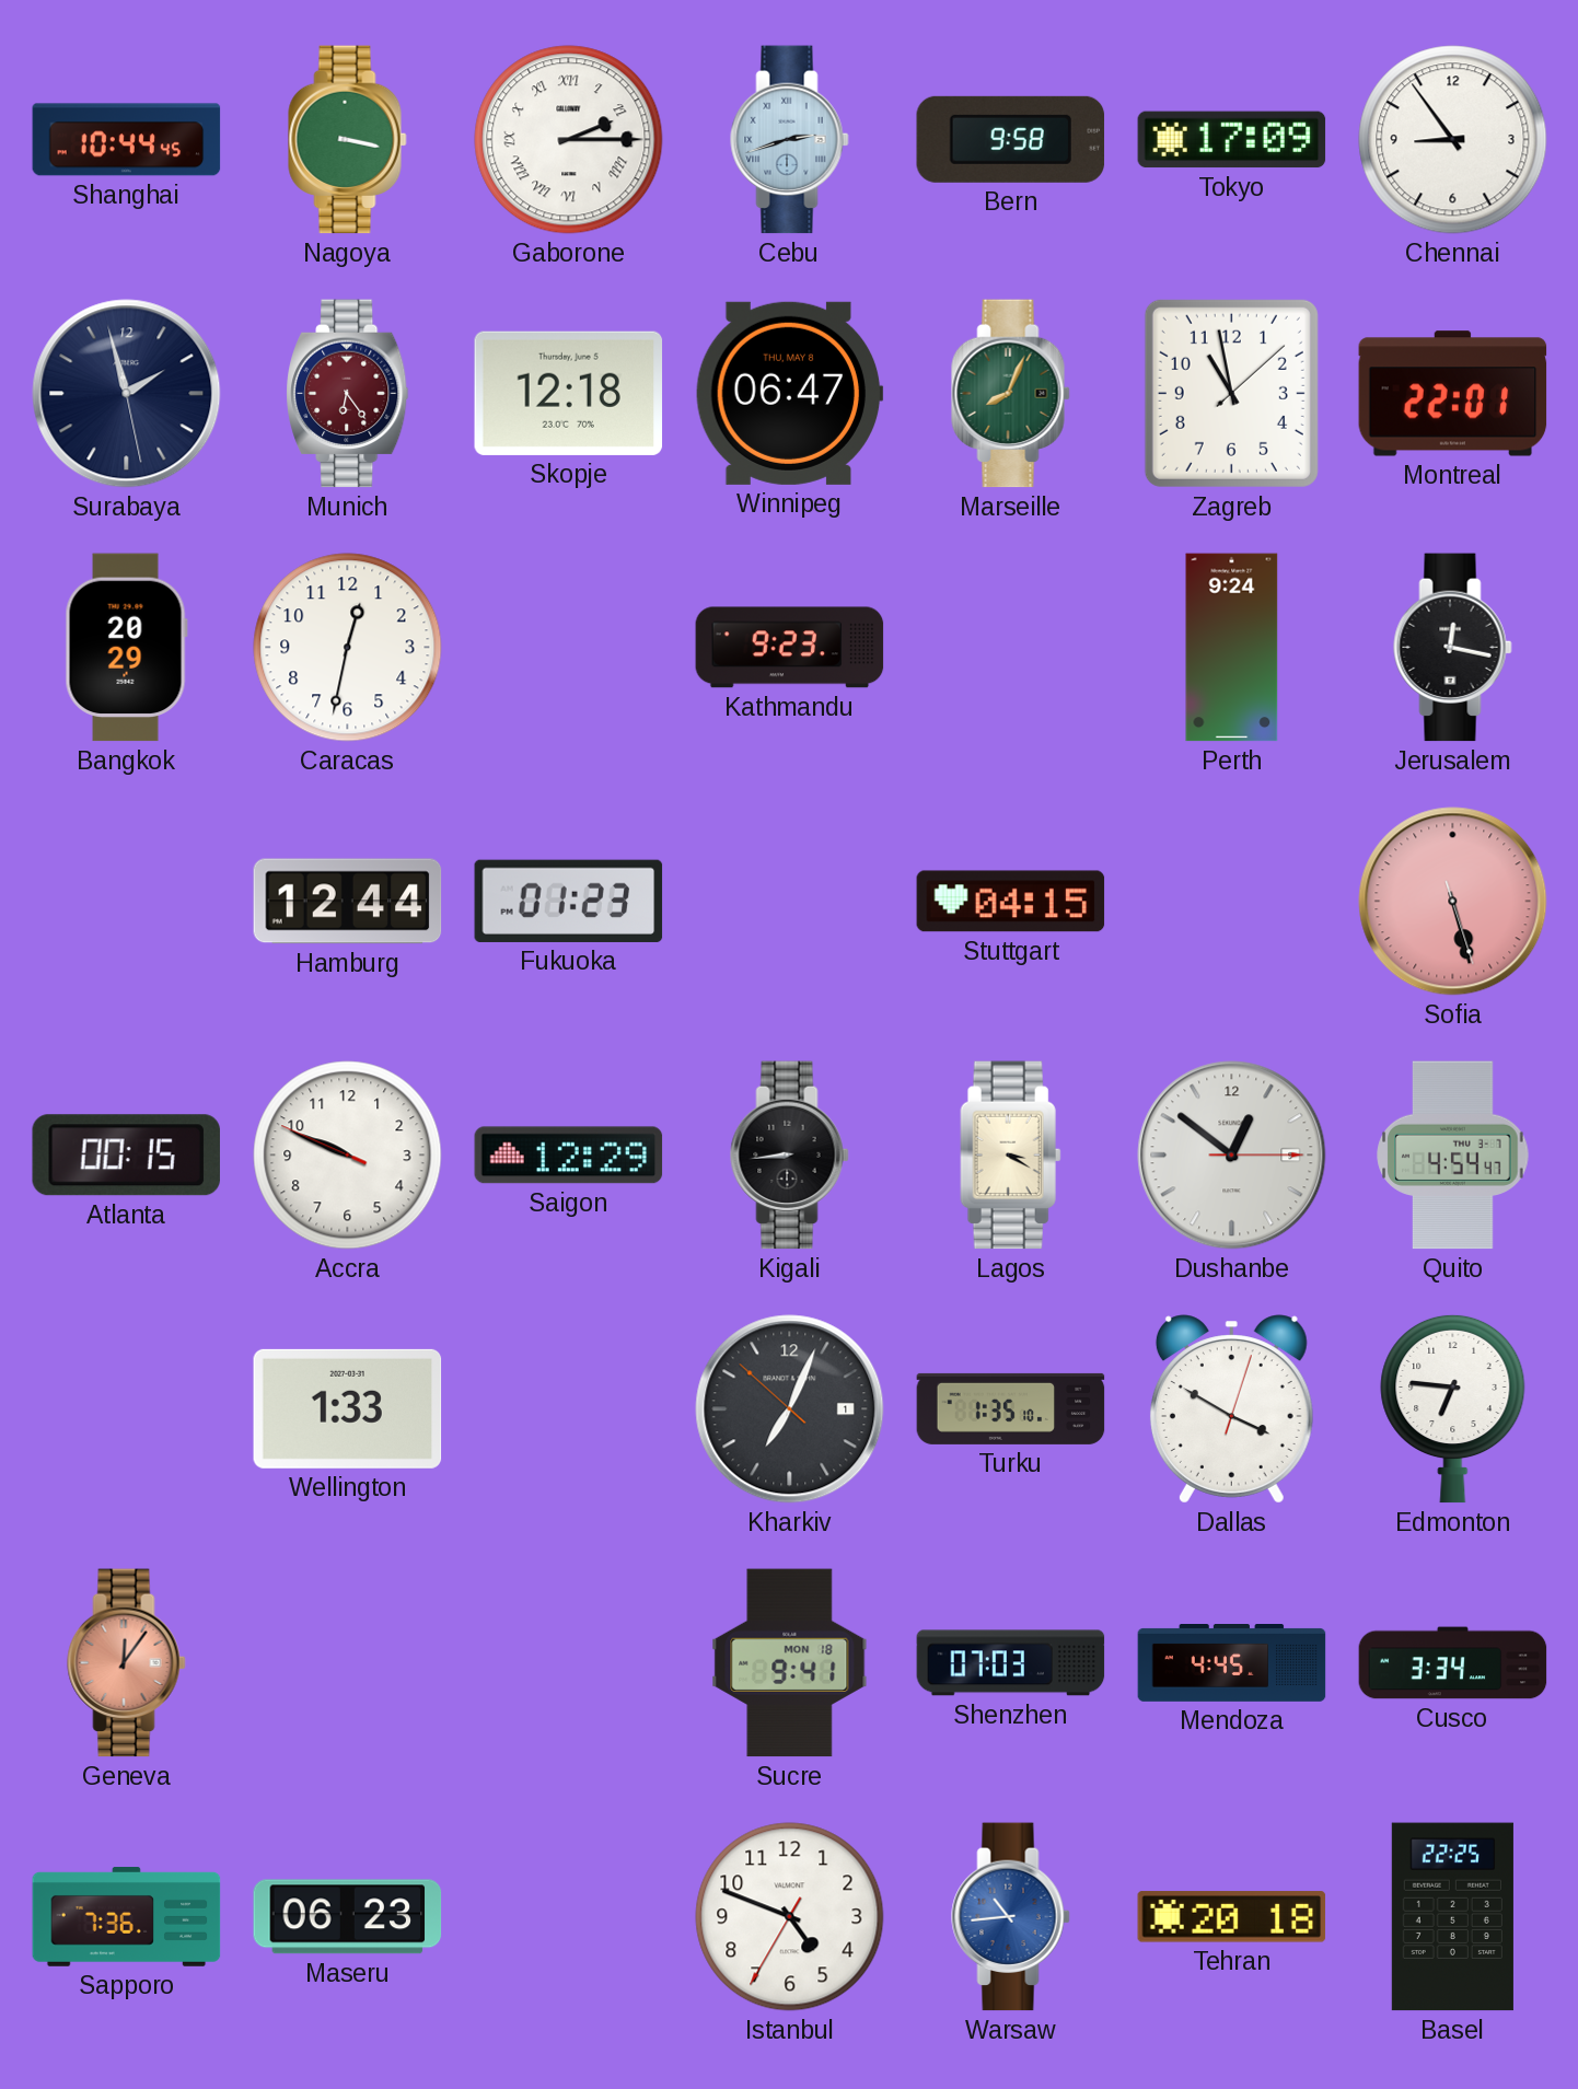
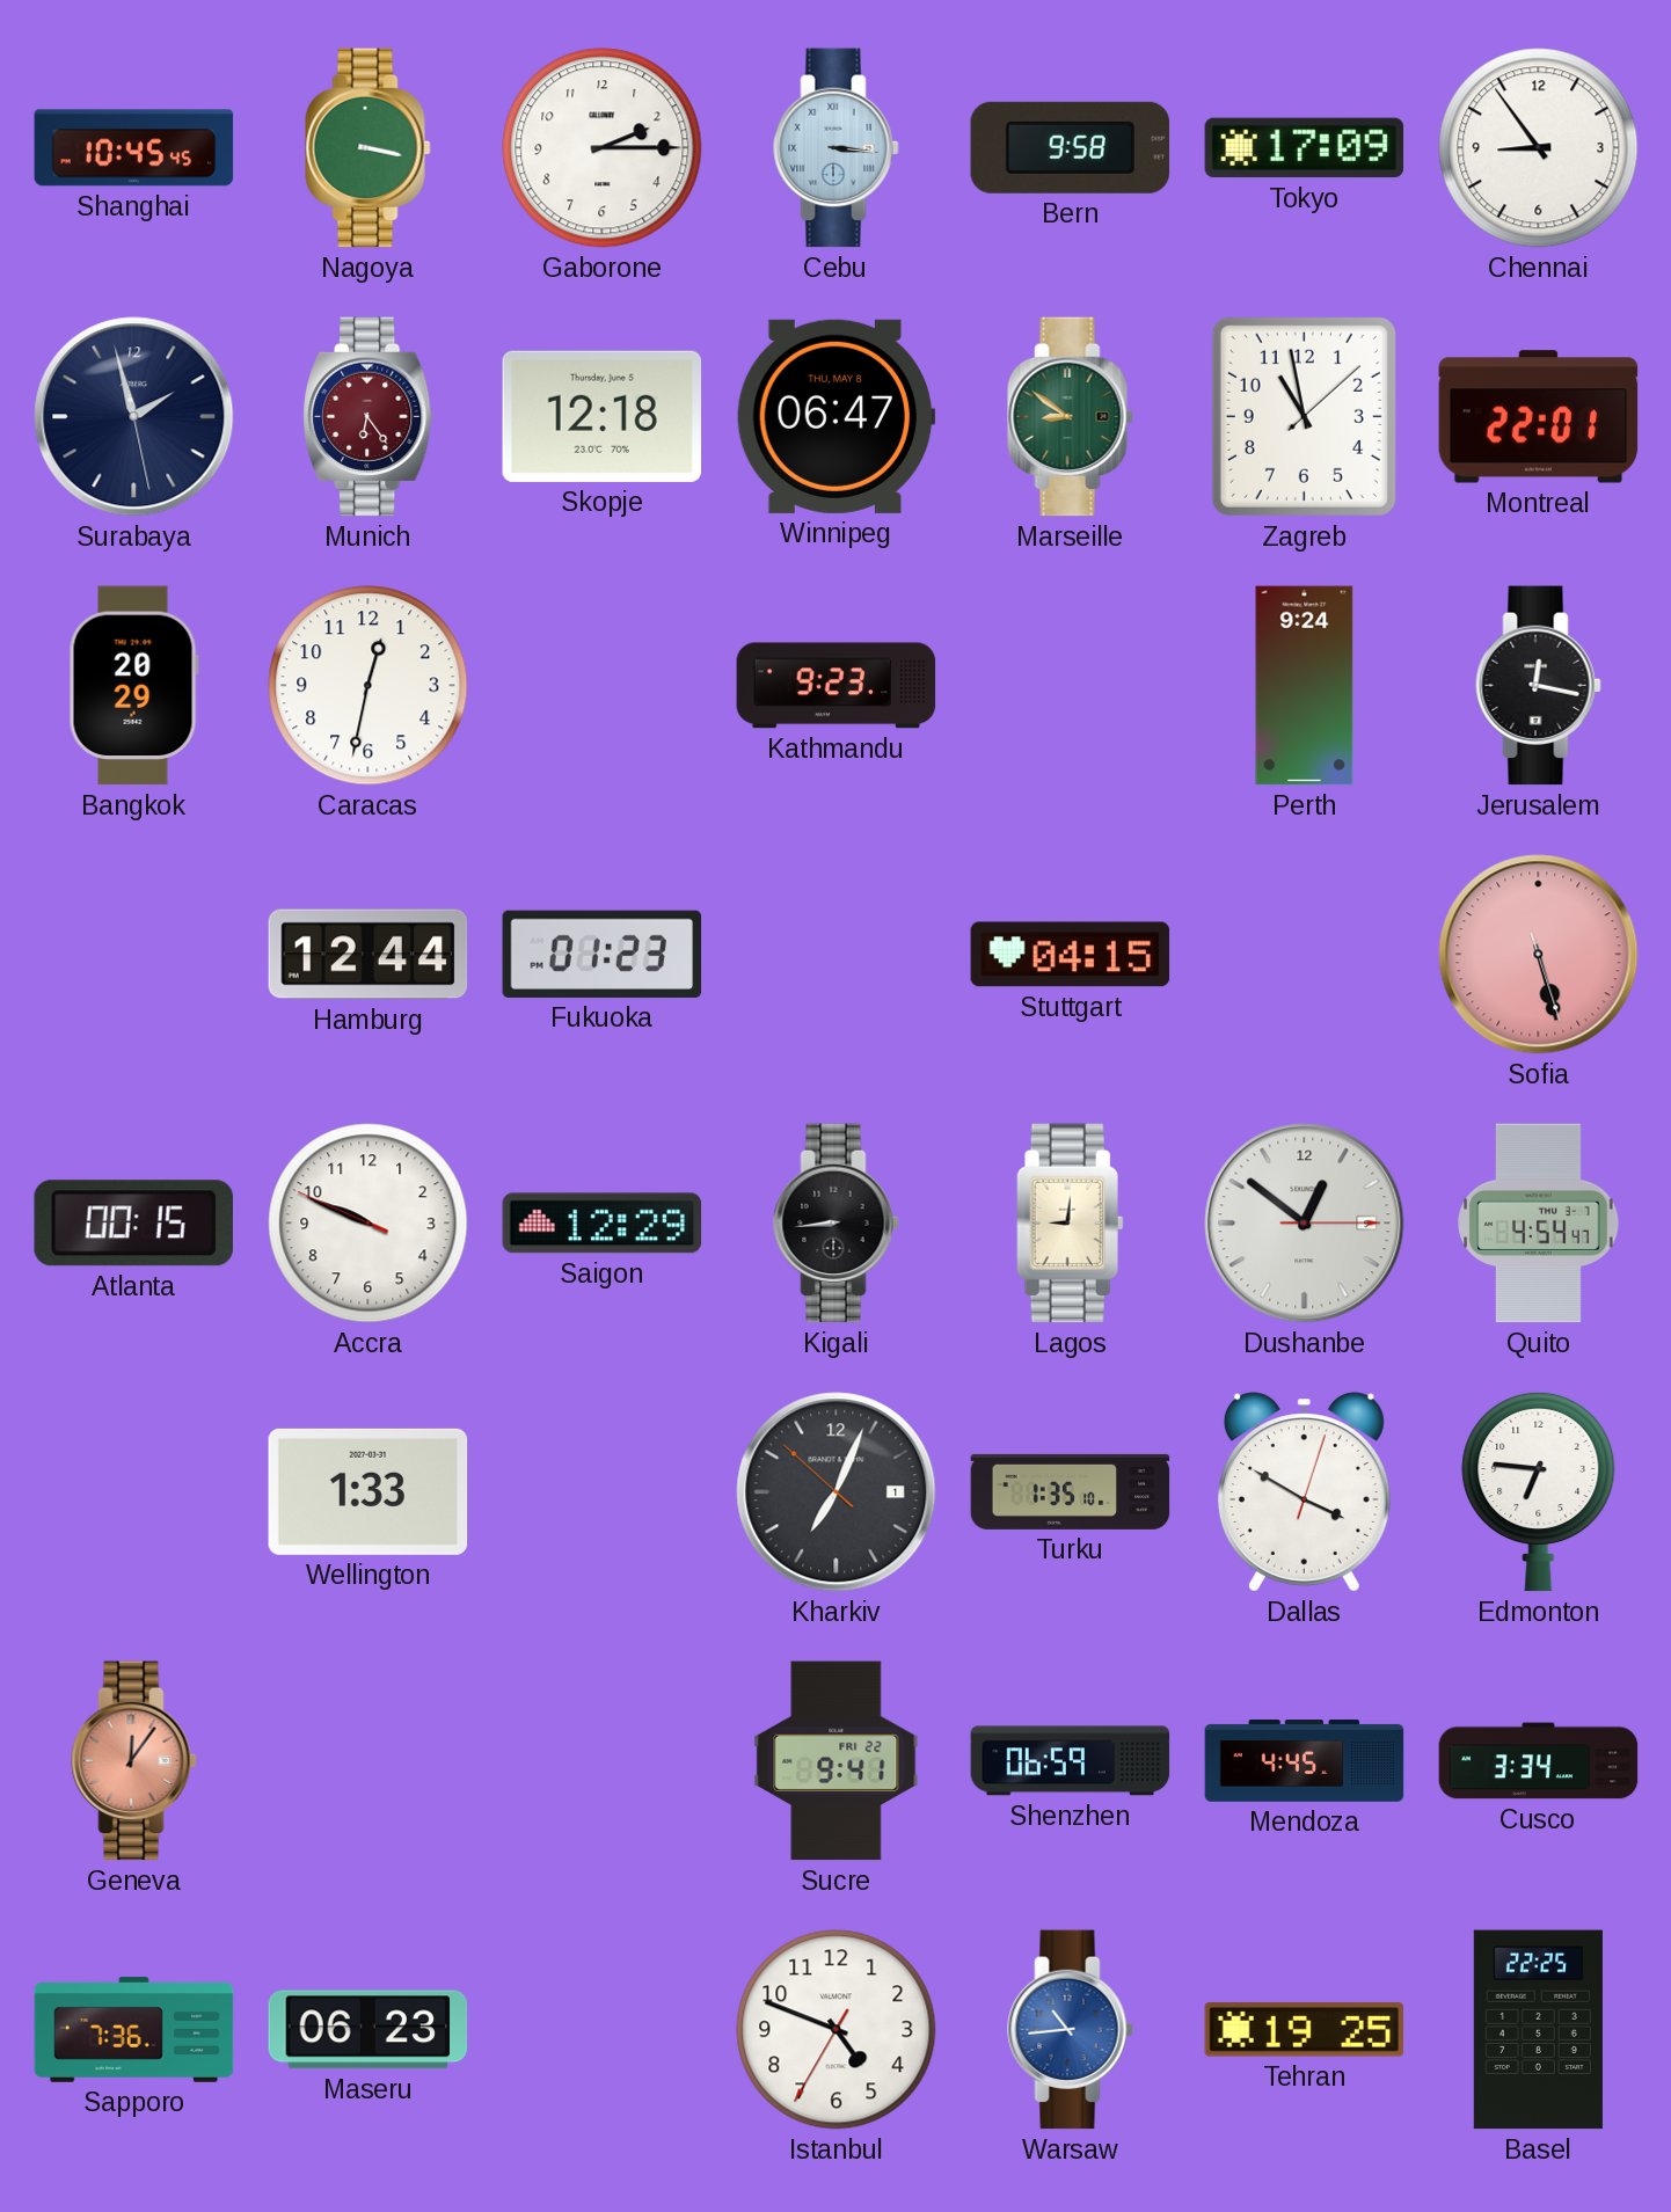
Shanghai: 10:44 -> 10:45
Gaborone numerals: Roman -> Arabic
Cebu: 2:42 -> 3:16
Marseille: 8:04 -> 8:51
Lagos: 3:20 -> 9:01
Sucre date: MON 18 -> FRI 22
Shenzhen: 07:03 -> 06:59
Tehran: 20:18 -> 19:25
